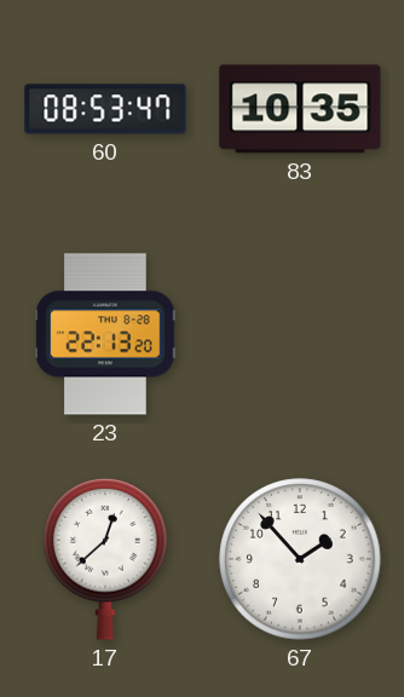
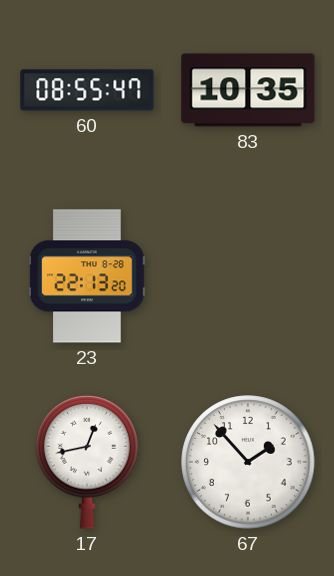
60: 08:53 -> 08:55
17: 12:38 -> 12:43
